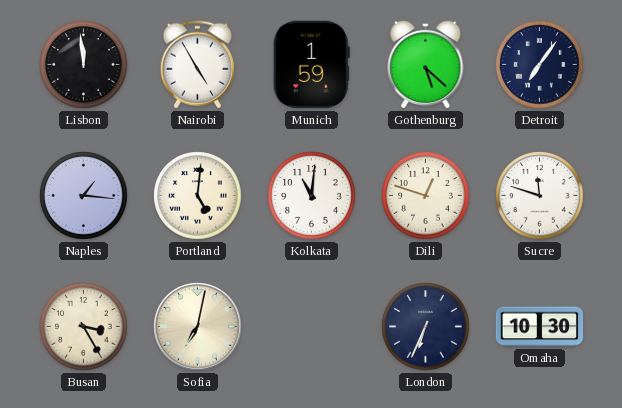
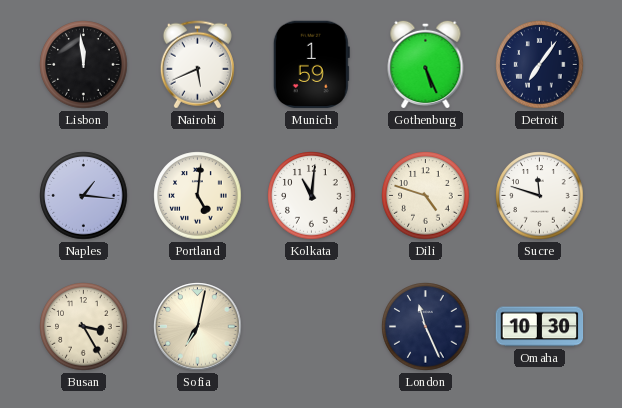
Nairobi: 4:55 -> 5:41
Gothenburg: 5:22 -> 5:26
Dili: 12:48 -> 4:48
London: 6:34 -> 11:26
